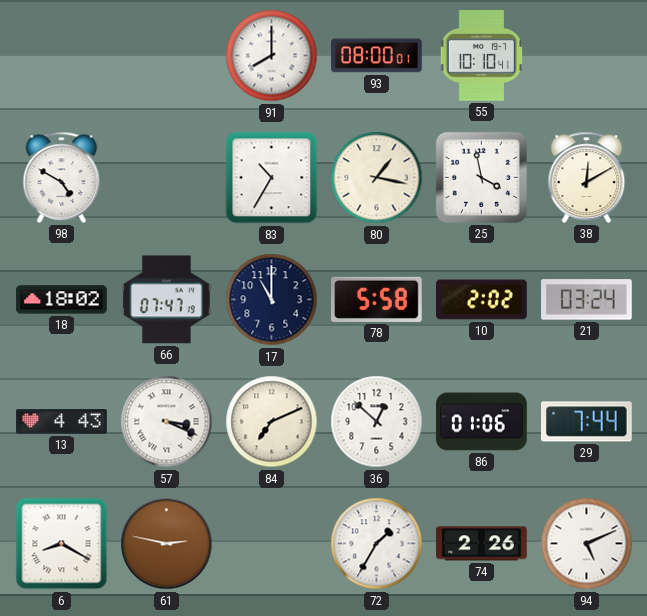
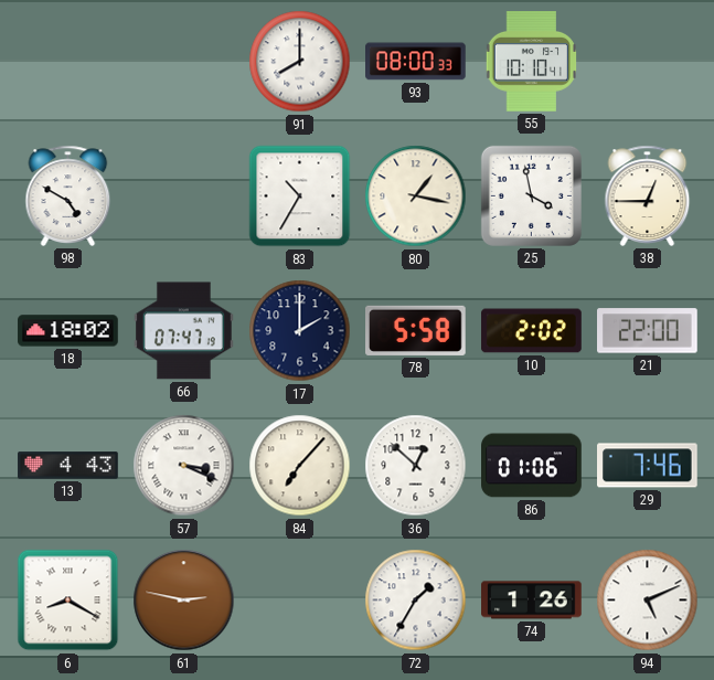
93: 08:00:01 -> 08:00:33
38: 12:10 -> 12:45
17: 11:00 -> 2:00
21: 03:24 -> 22:00
84: 7:11 -> 7:07
29: 7:44 -> 7:46
74: 2:26 -> 1:26
